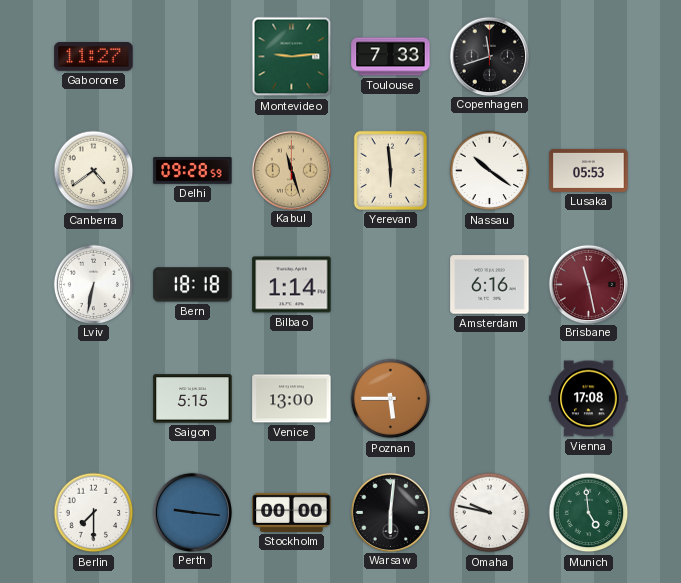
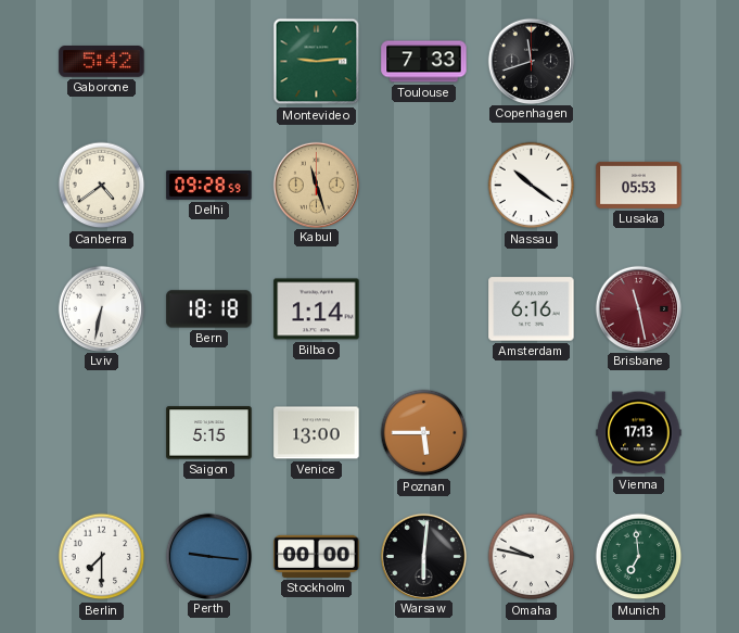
Gaborone: 11:27 -> 5:42
Yerevan: 5:59 -> none
Vienna: 17:08 -> 17:13
Munich: 4:59 -> 6:59
